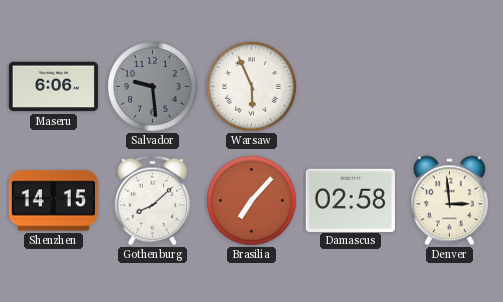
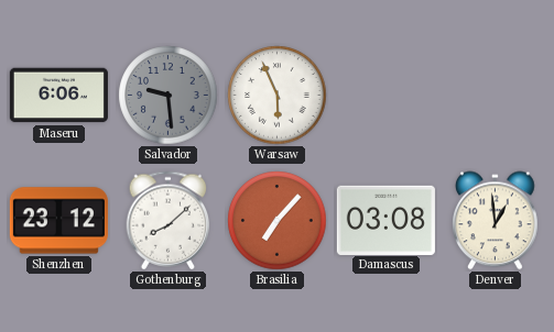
Shenzhen: 14:15 -> 23:12
Damascus: 02:58 -> 03:08
Denver: 2:59 -> 12:59
